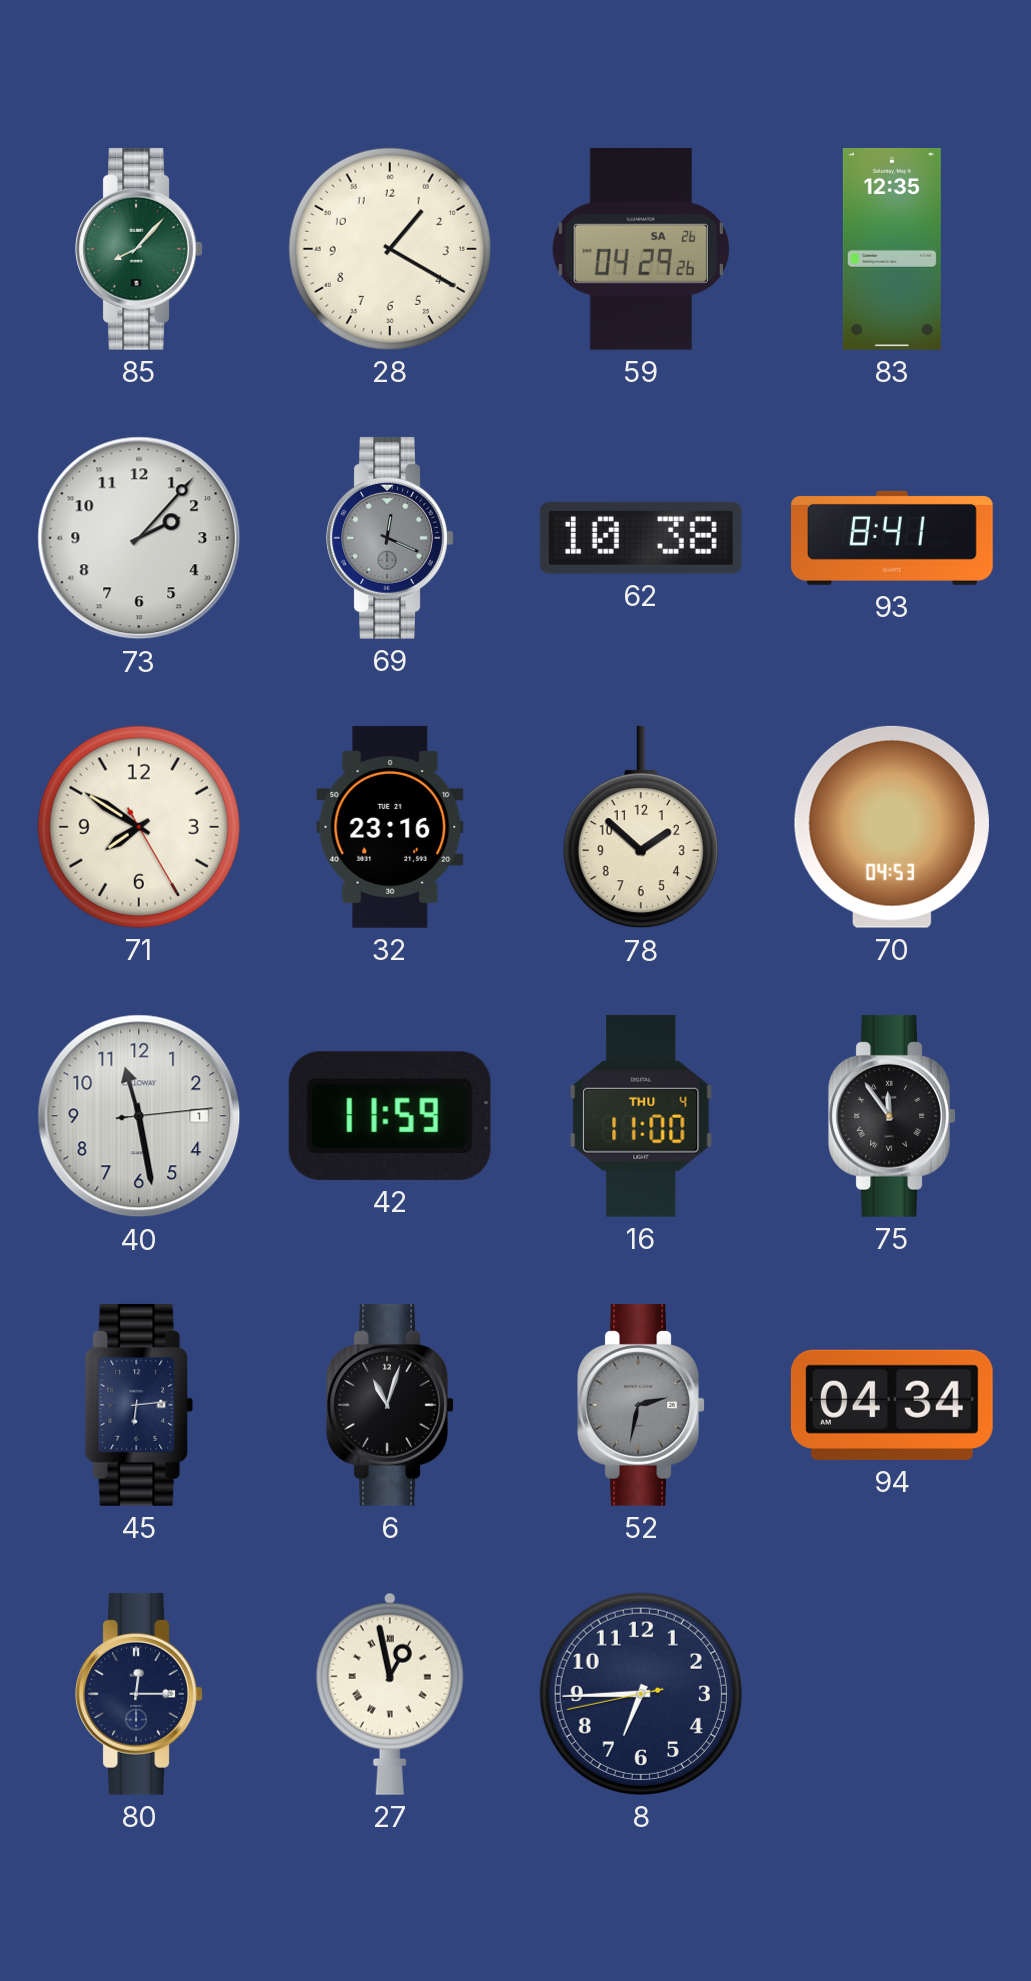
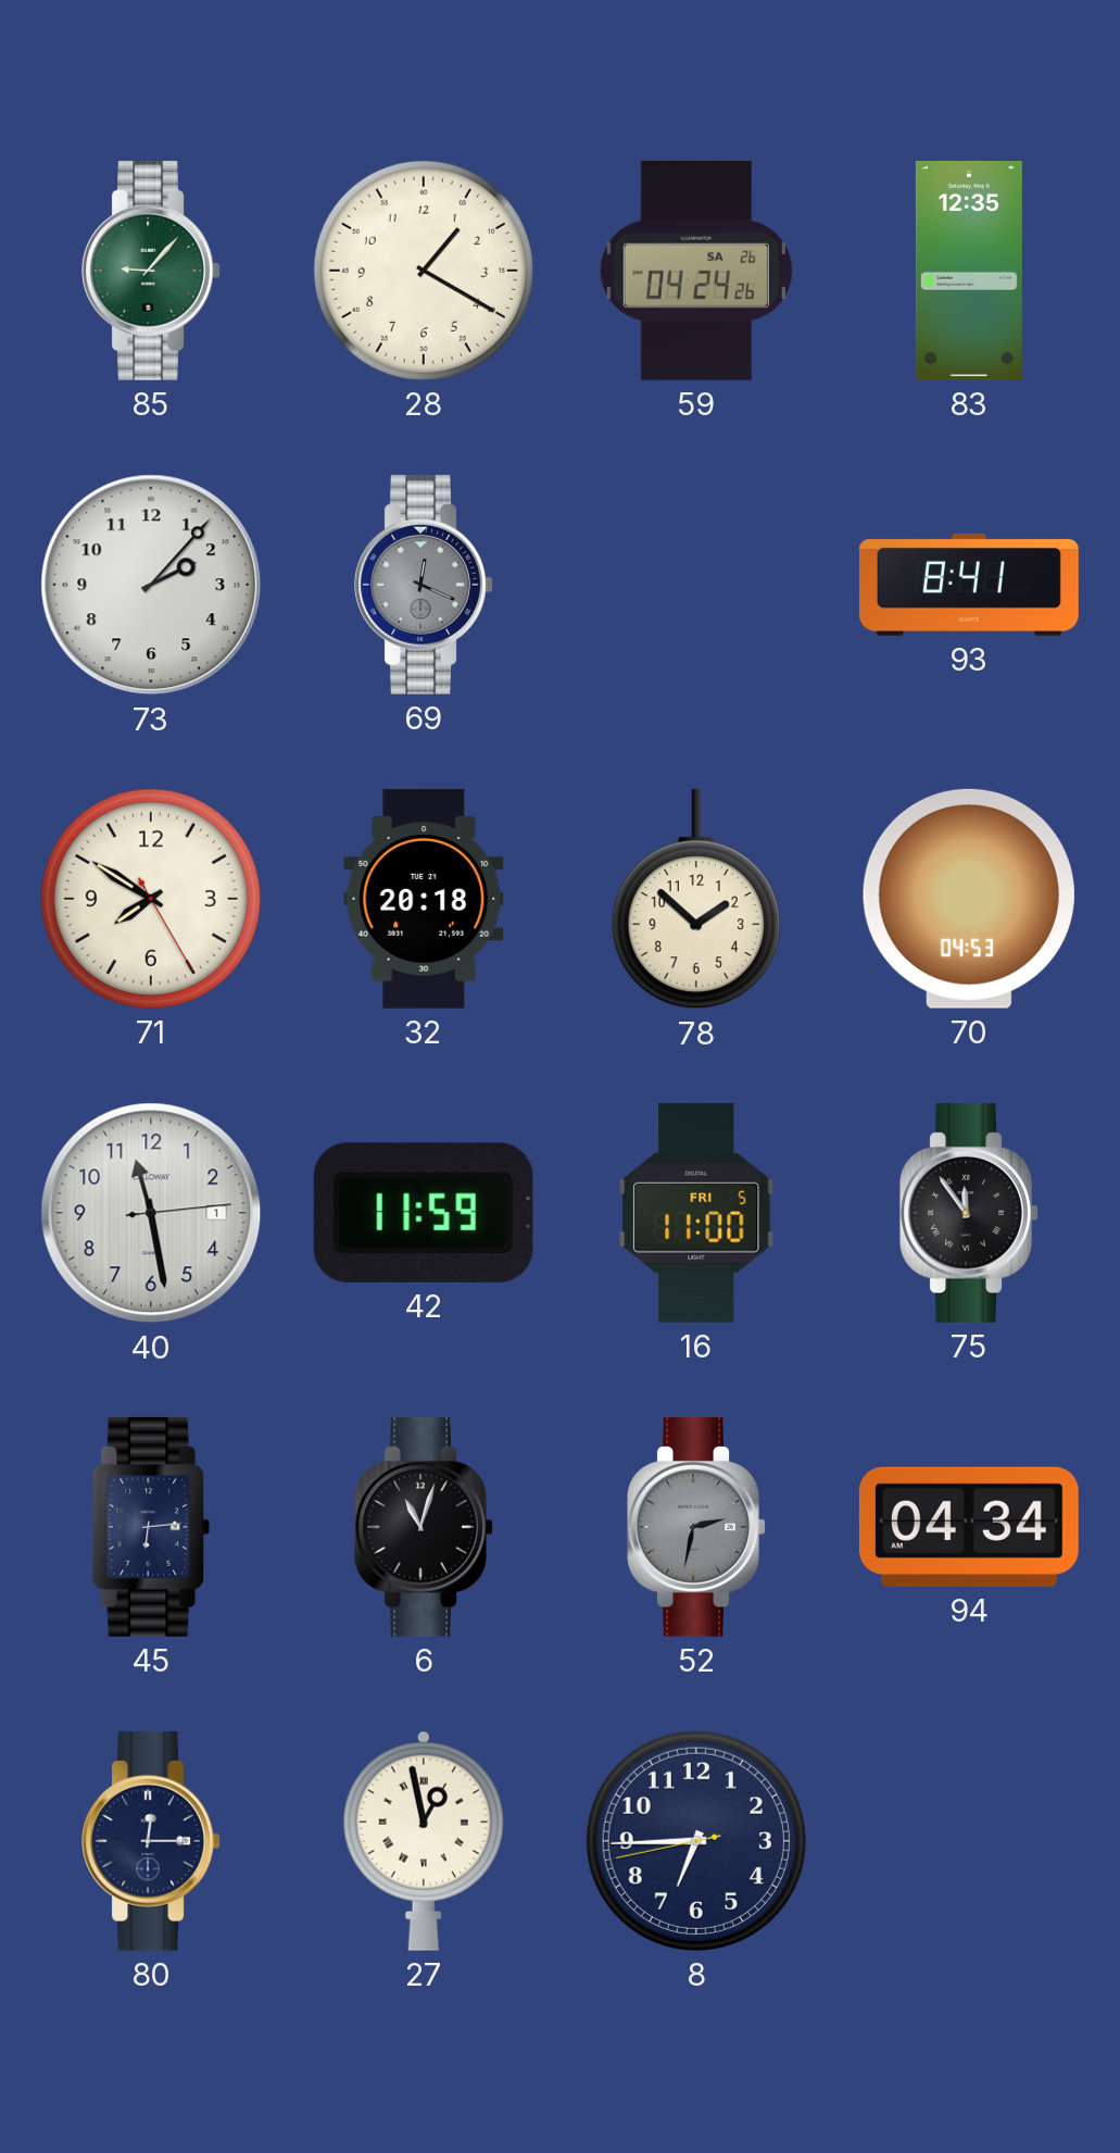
85: 8:07 -> 9:07
59: 04:29 -> 04:24
62: 10:38 -> none
32: 23:16 -> 20:18
16 date: THU 4 -> FRI 5
